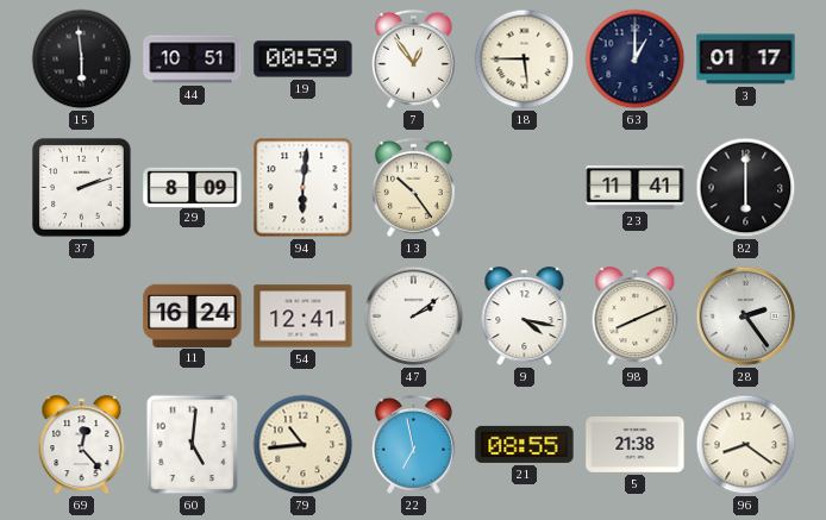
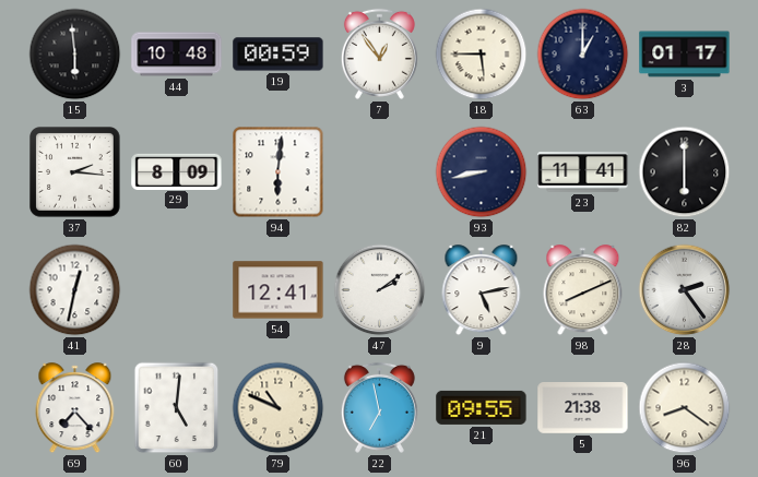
44: 10:51 -> 10:48
37: 2:12 -> 2:16
13: 10:24 -> none
93: none -> 8:43
41: none -> 12:32
11: 16:24 -> none
9: 4:17 -> 5:13
69: 12:23 -> 7:23
79: 10:44 -> 10:49
21: 08:55 -> 09:55
